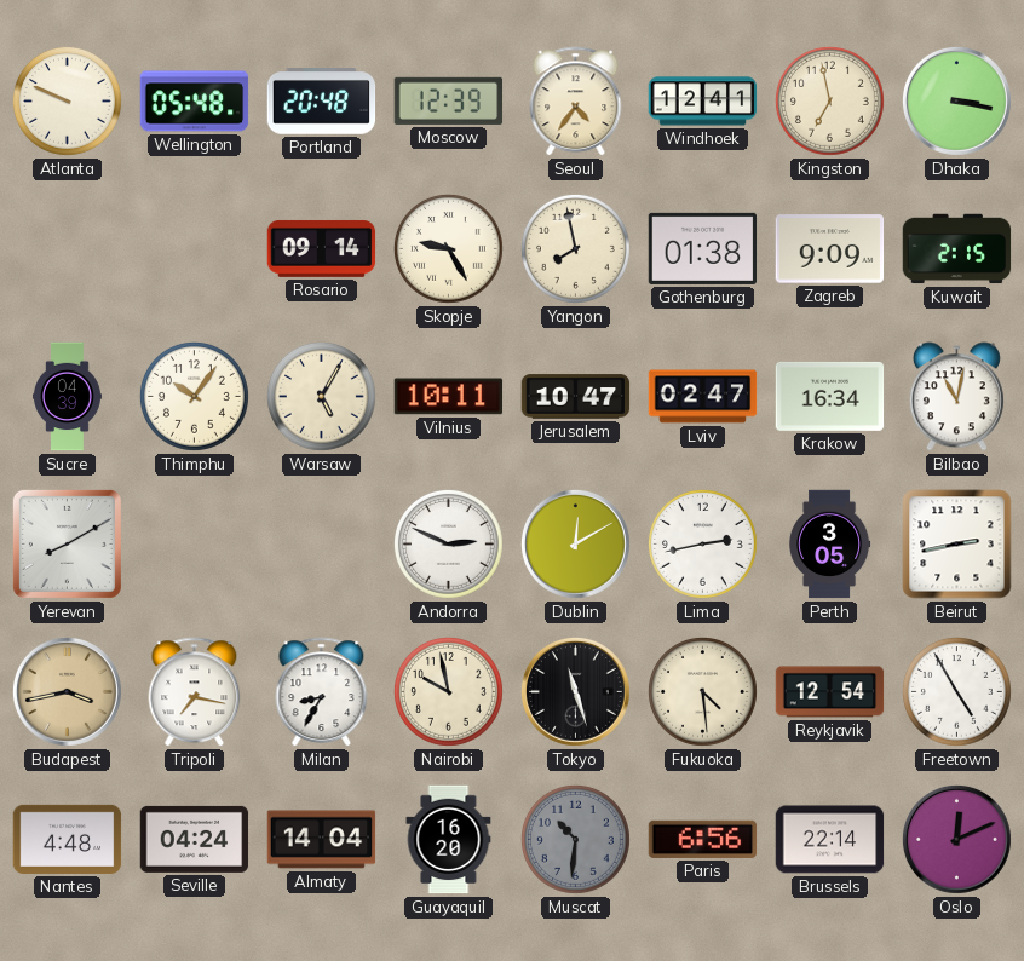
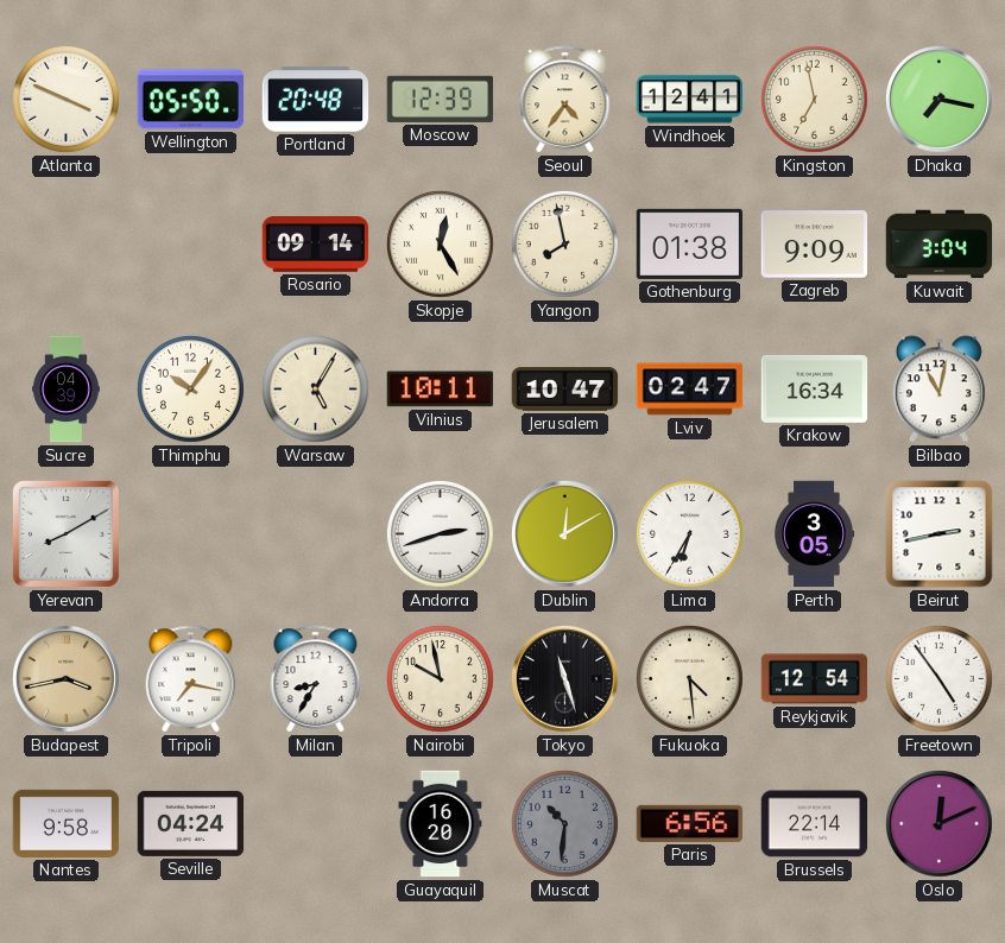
Atlanta: 9:49 -> 3:49
Wellington: 05:48 -> 05:50
Dhaka: 3:17 -> 7:17
Skopje: 9:25 -> 12:25
Kuwait: 2:15 -> 3:04
Andorra: 2:49 -> 2:42
Lima: 2:43 -> 6:35
Freetown: 4:55 -> 4:54
Nantes: 4:48 -> 9:58
Almaty: 14:04 -> none
